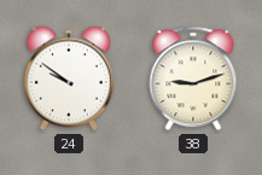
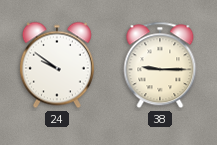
38: 9:12 -> 9:15
